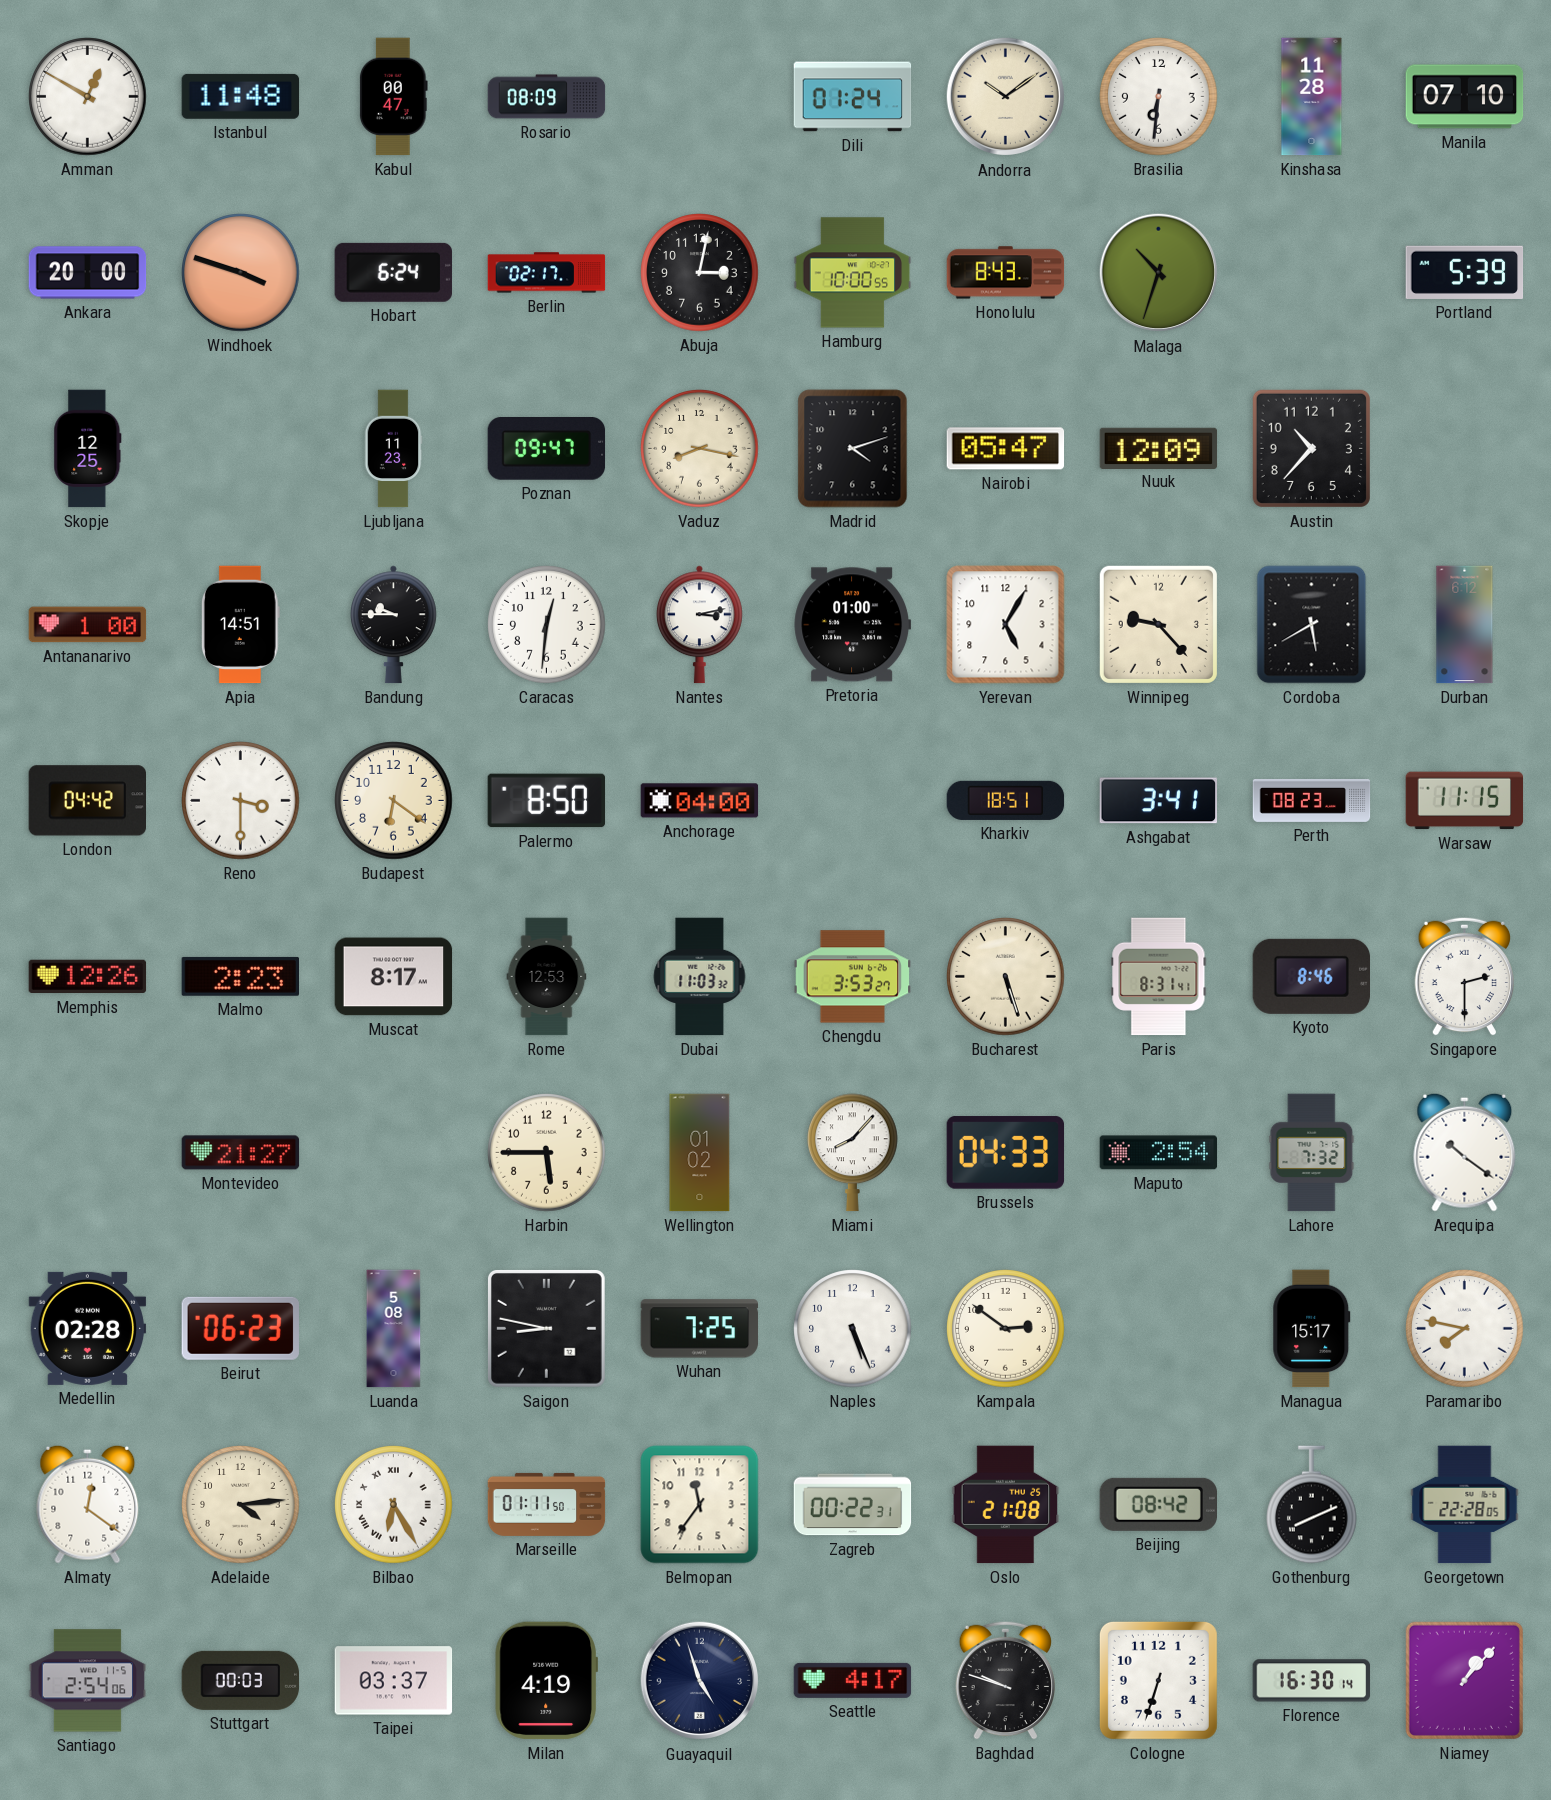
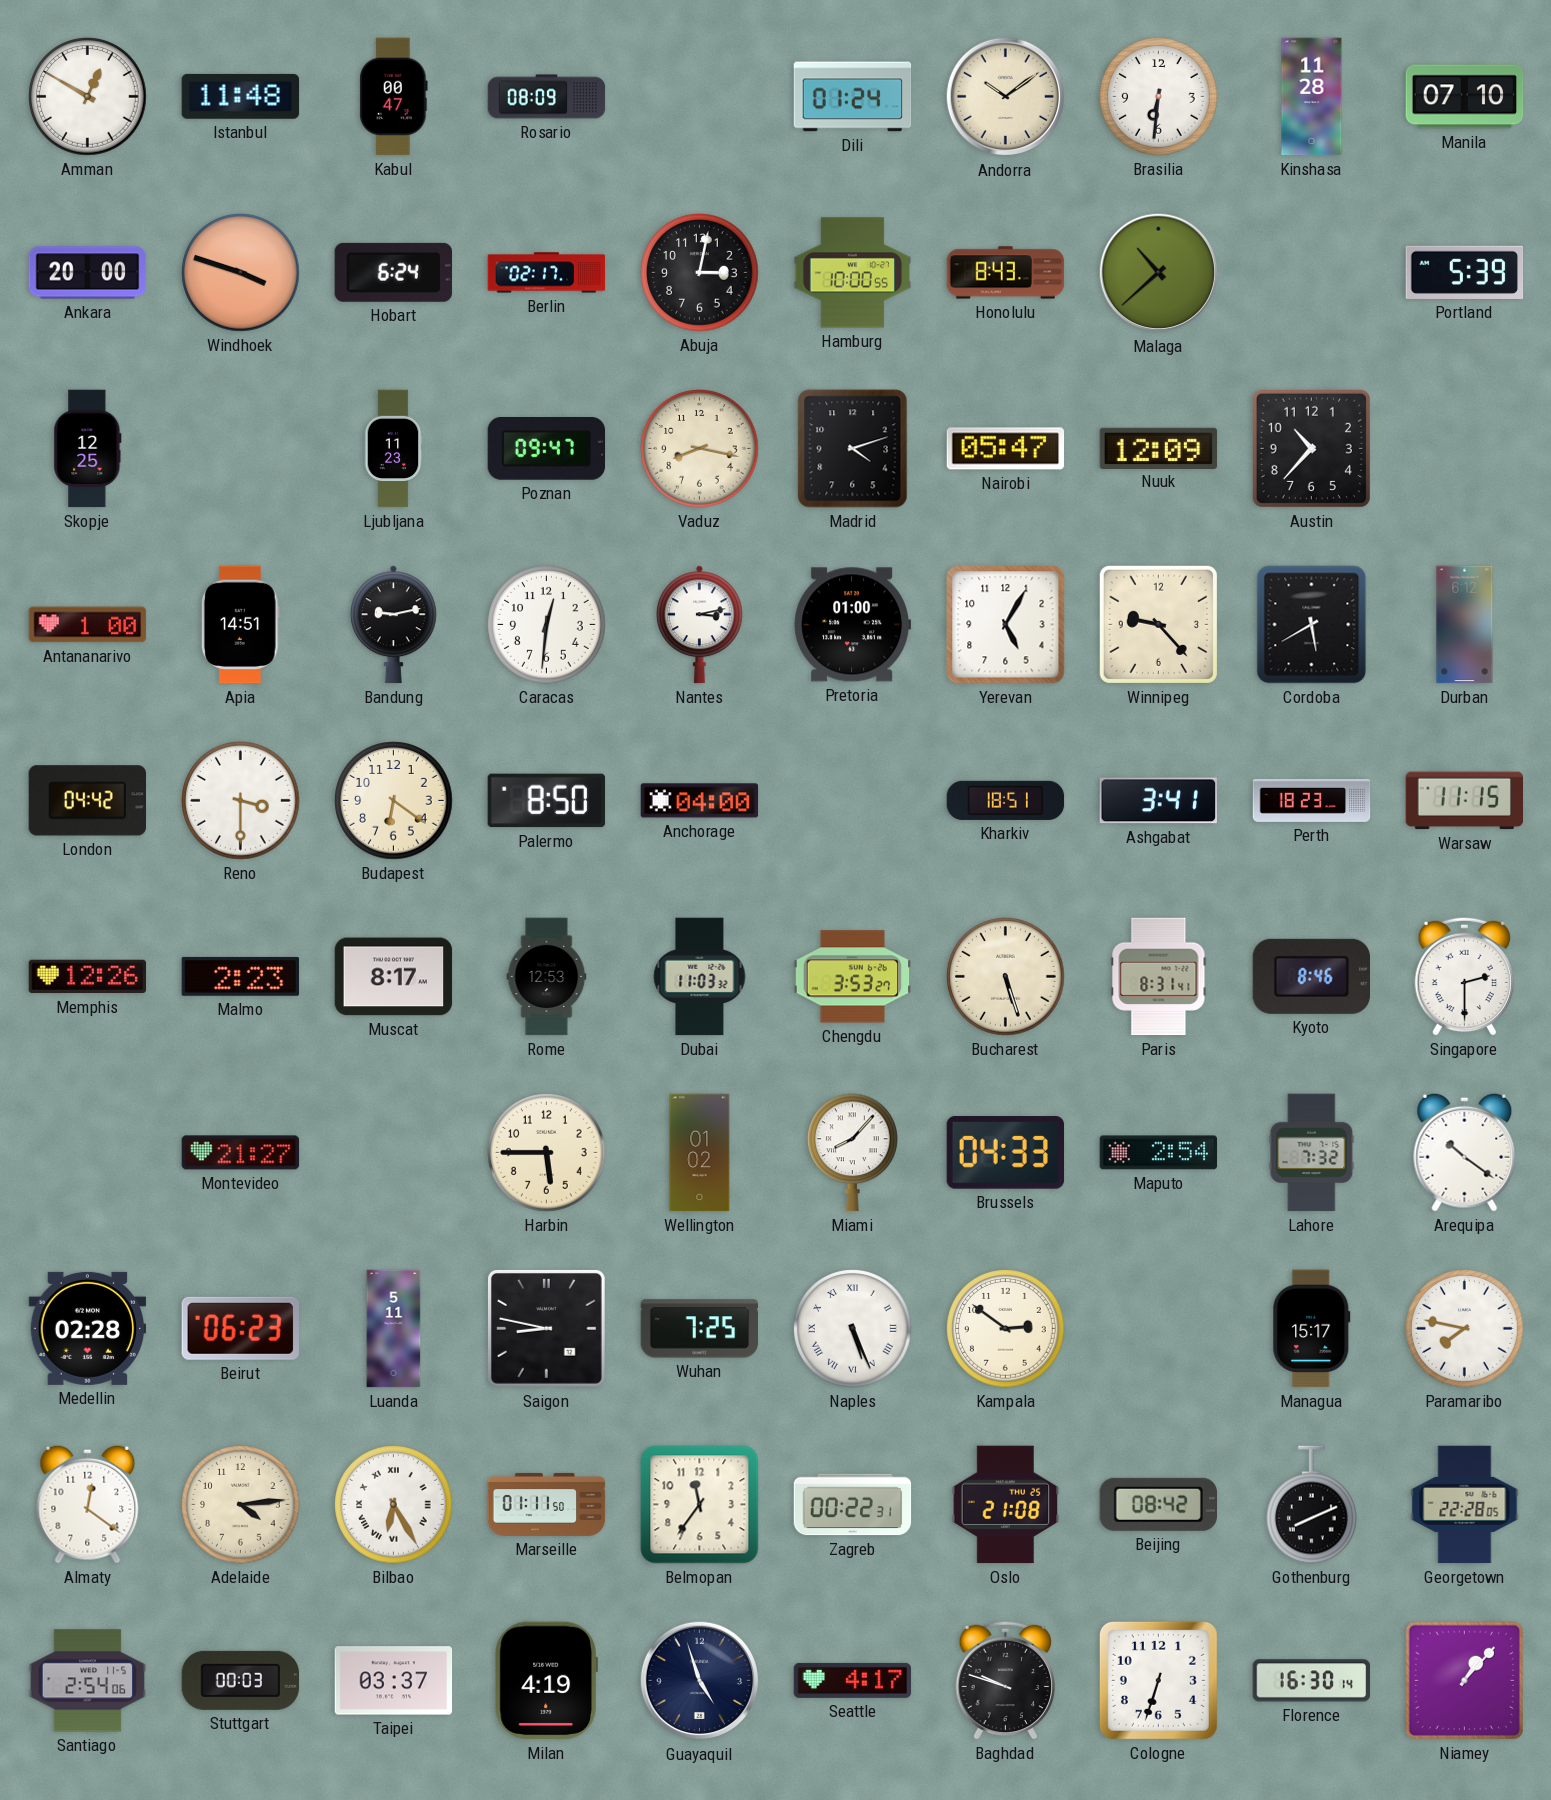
Malaga: 10:33 -> 10:38
Bandung: 9:45 -> 9:13
Perth: 08:23 -> 18:23
Luanda: 5:08 -> 5:11
Naples numerals: Arabic -> Roman
